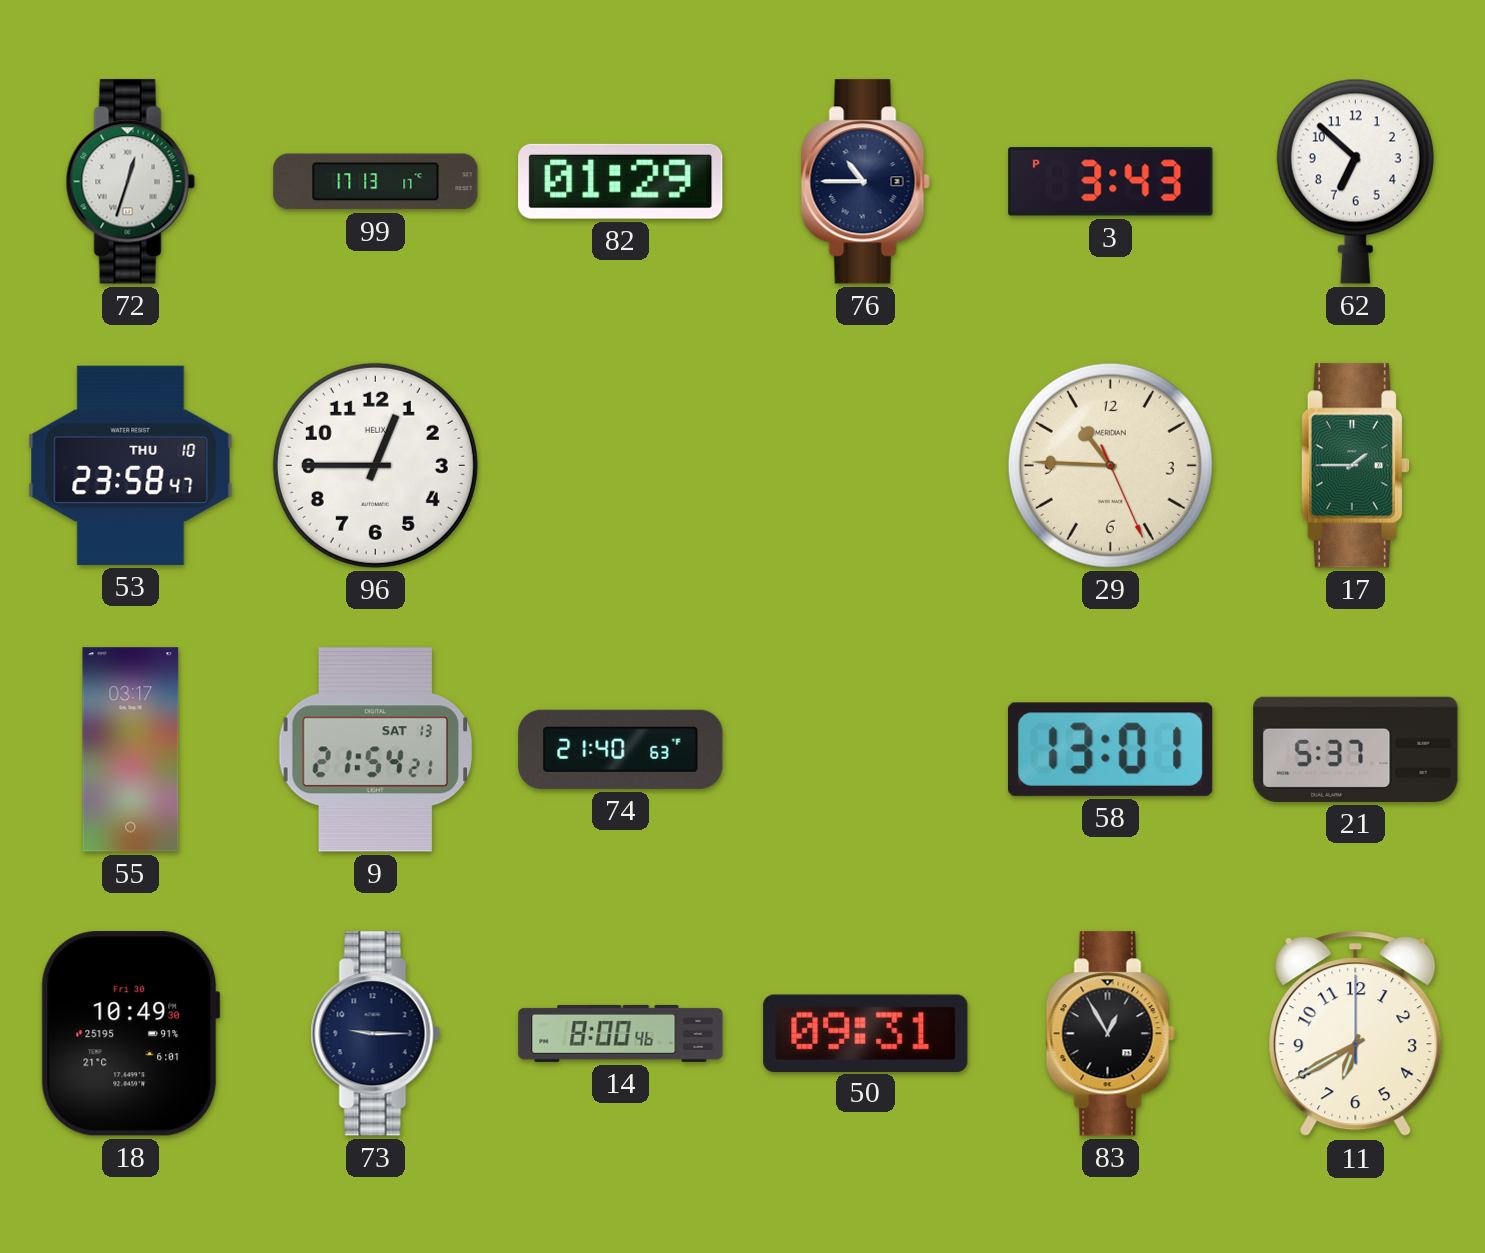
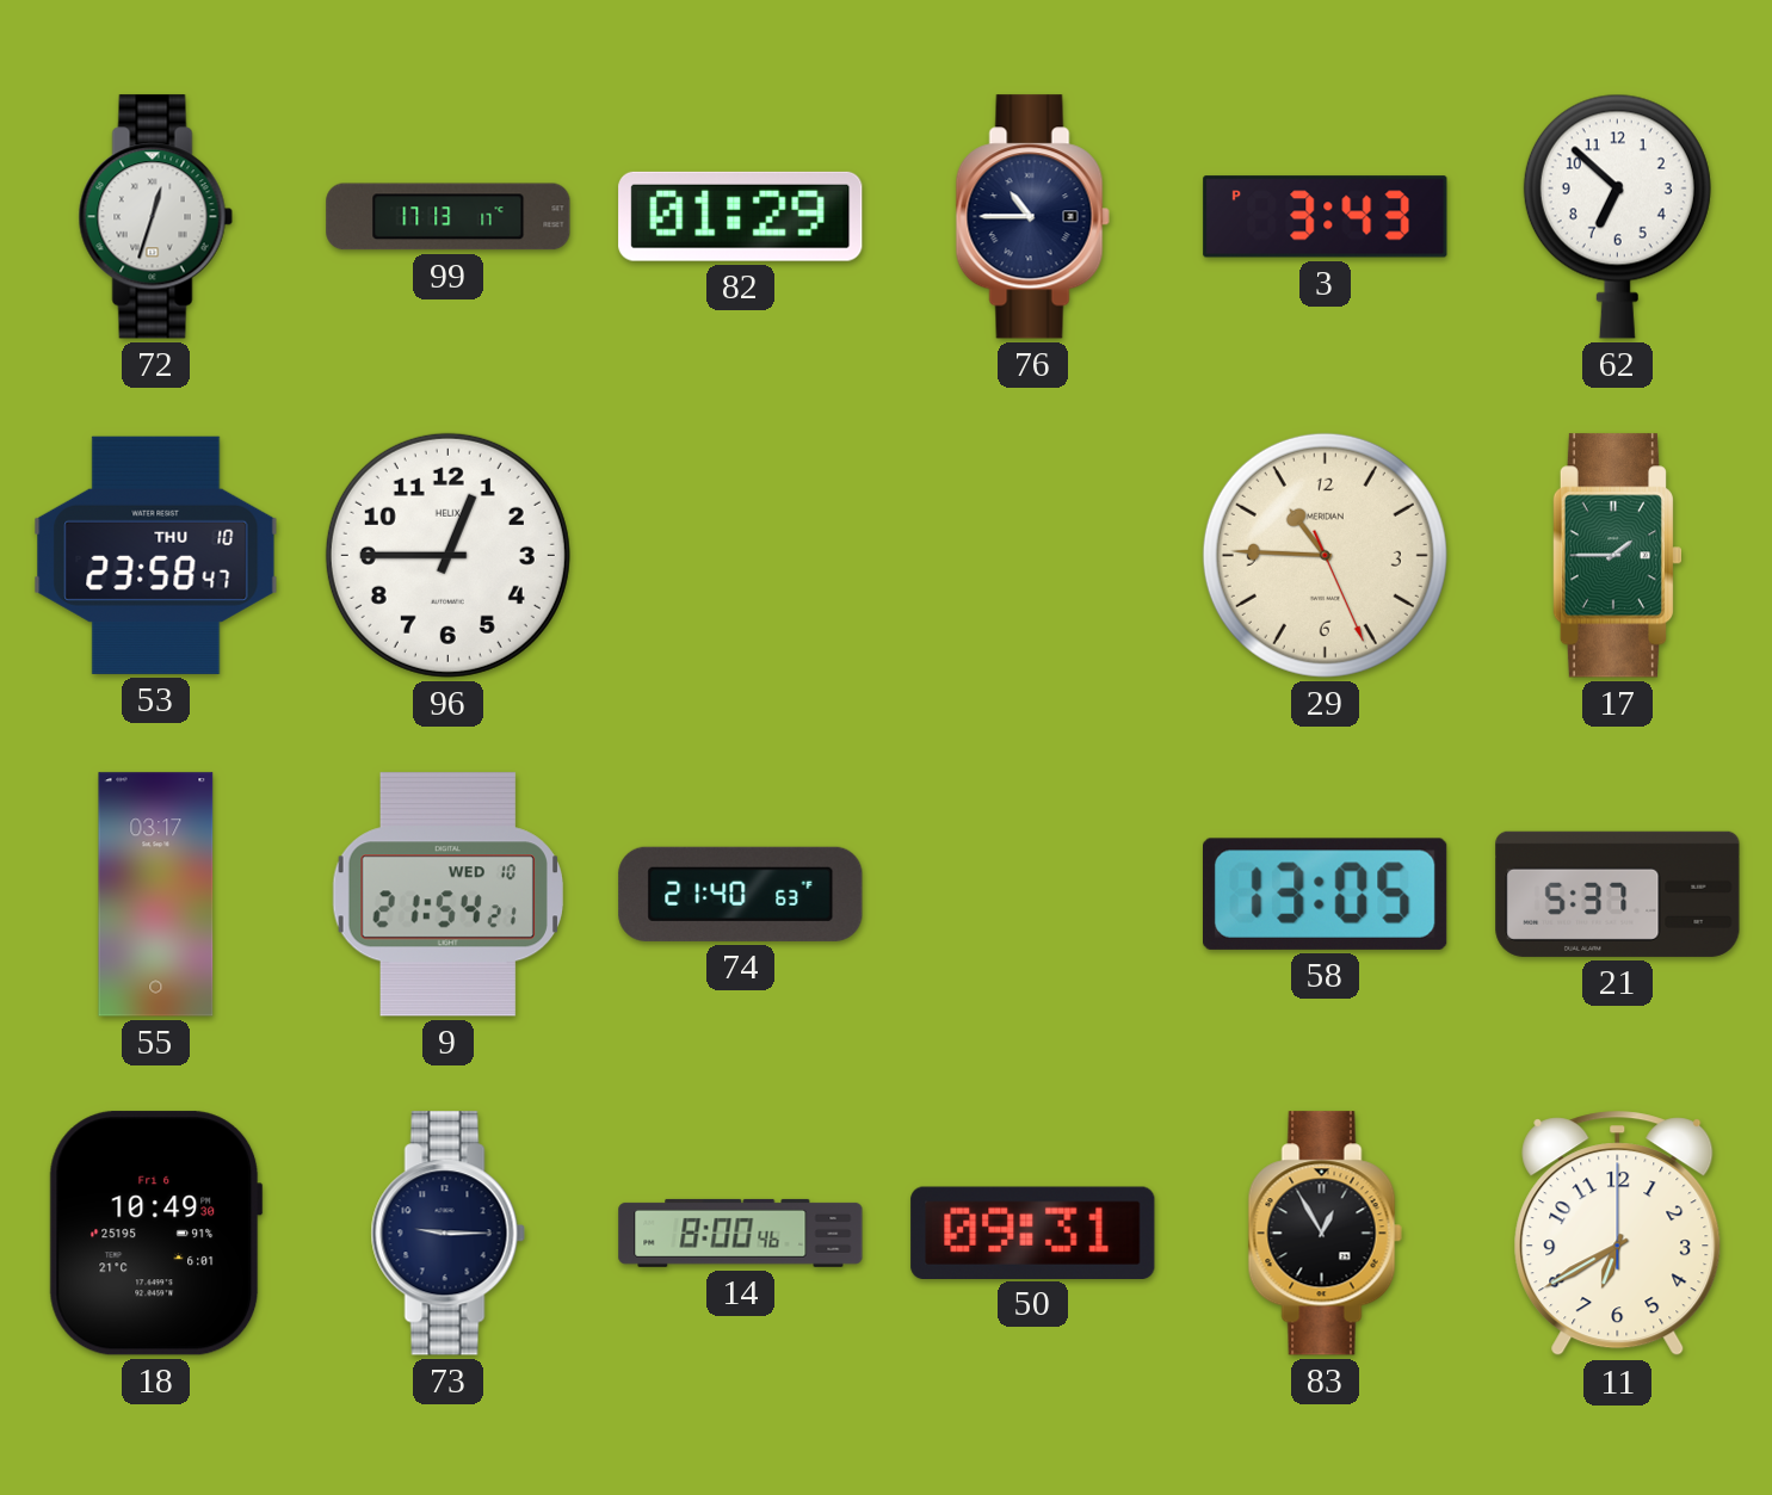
9 date: SAT 13 -> WED 10
58: 13:01 -> 13:05
18 date: Fri 30 -> Fri 6
